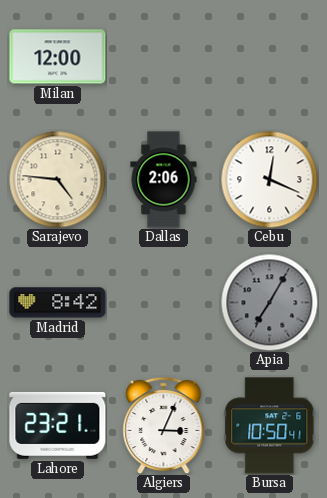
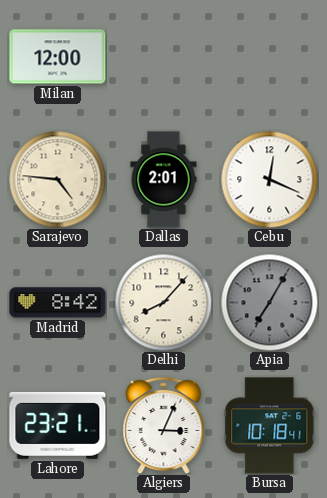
Dallas: 2:06 -> 2:01
Delhi: none -> 8:07
Bursa: 10:50 -> 10:18
